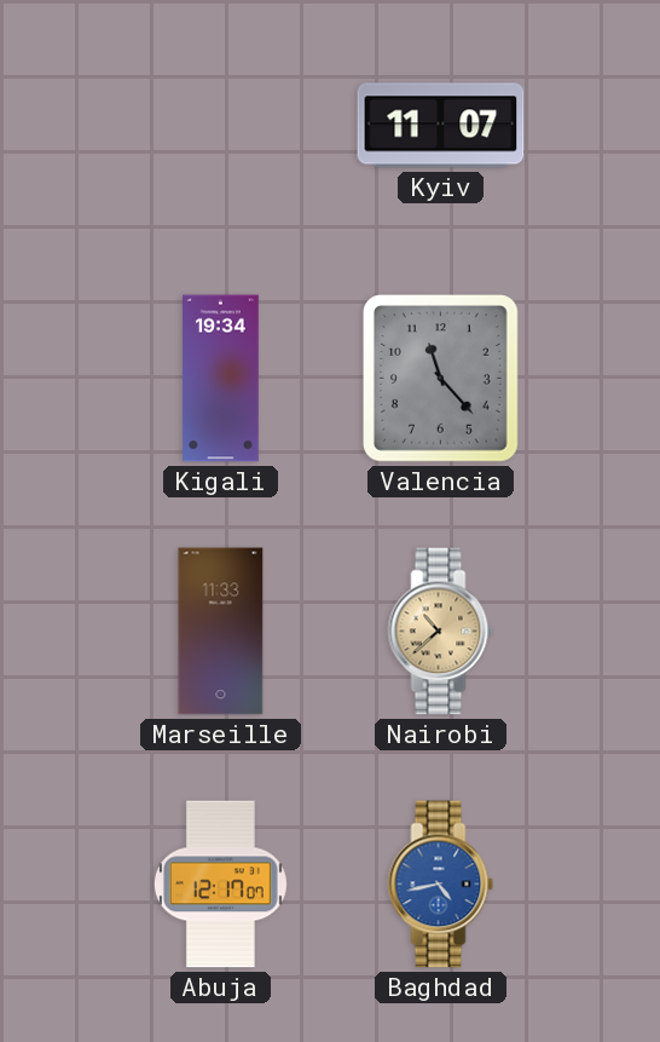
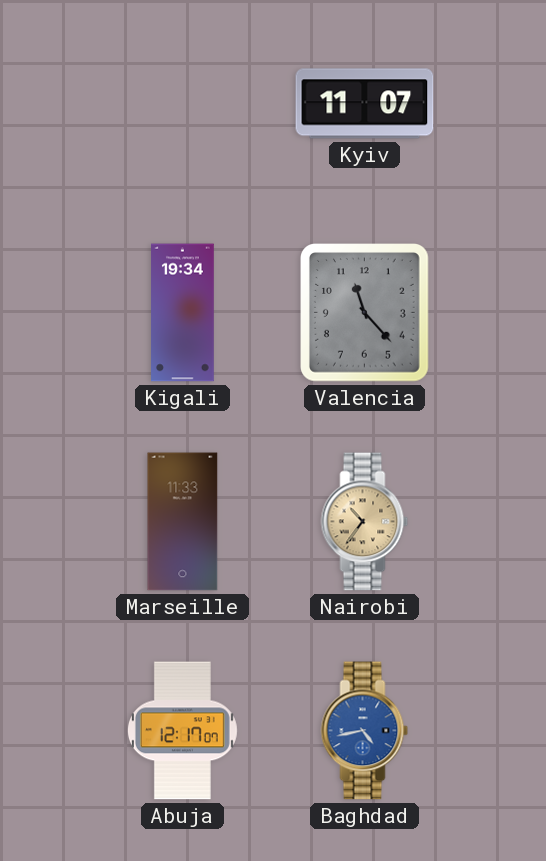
Nairobi: 10:38 -> 10:36
